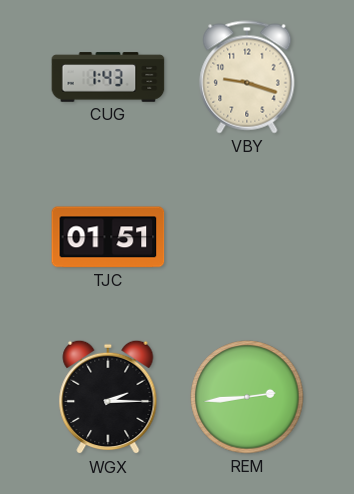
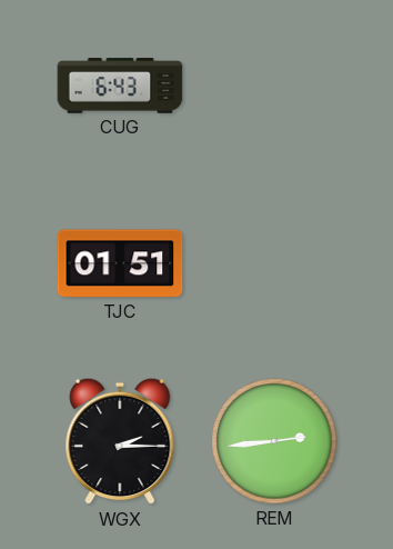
CUG: 1:43 -> 6:43
VBY: 9:18 -> none
